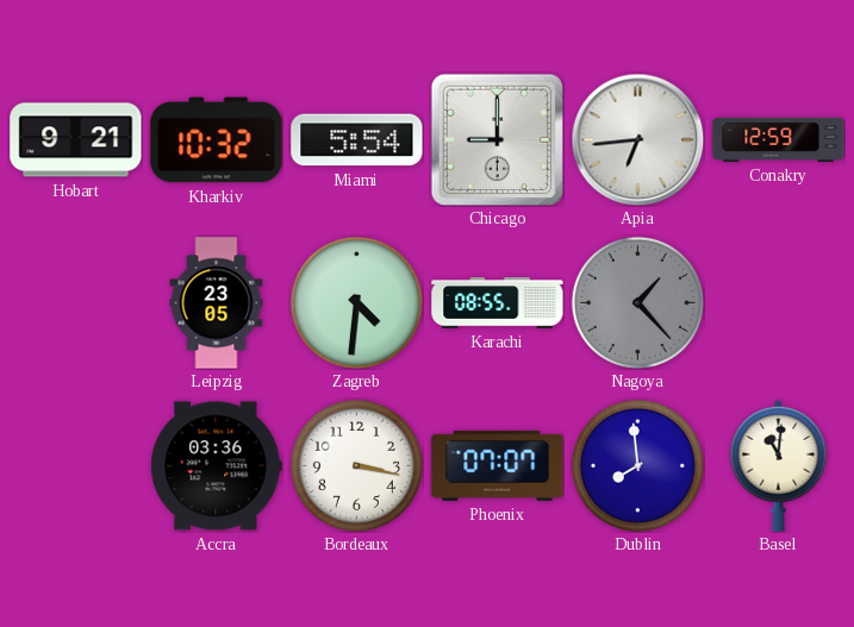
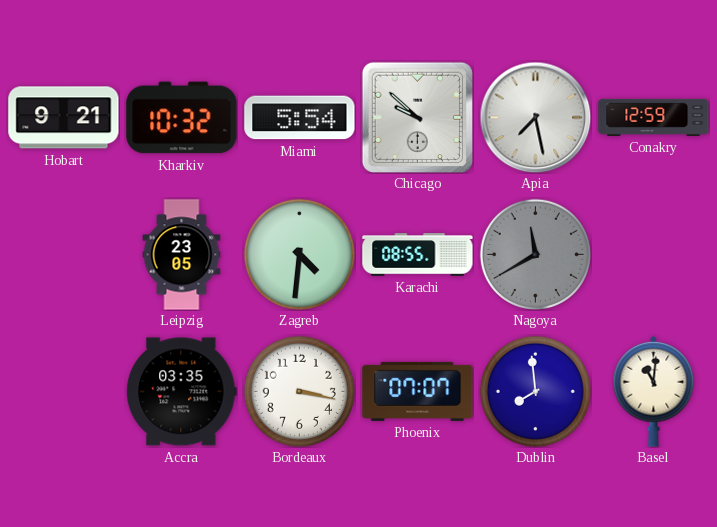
Chicago: 9:00 -> 9:52
Apia: 6:44 -> 7:28
Nagoya: 1:23 -> 11:40
Accra: 03:36 -> 03:35
